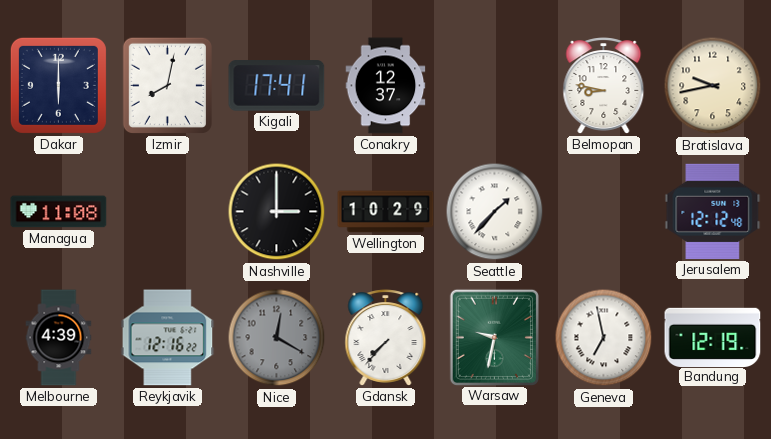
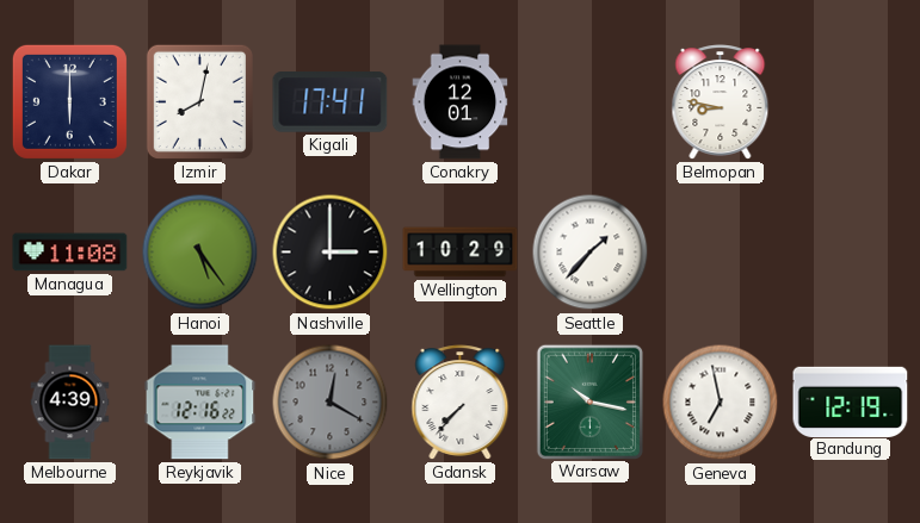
Conakry: 12:37 -> 12:01
Bratislava: 9:43 -> none
Hanoi: none -> 5:24
Jerusalem: 12:12 -> none
Warsaw: 9:32 -> 10:17
